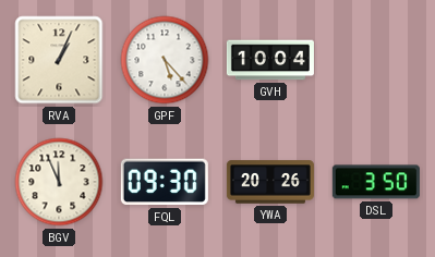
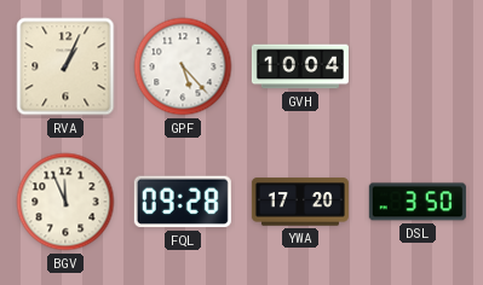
FQL: 09:30 -> 09:28
YWA: 20:26 -> 17:20
